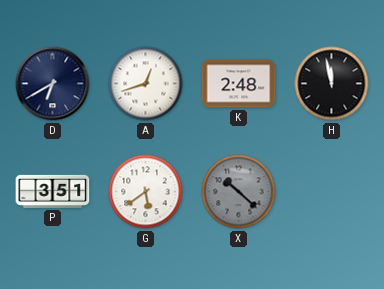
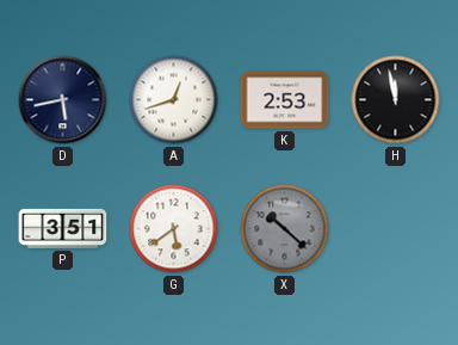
D: 6:40 -> 5:43
K: 2:48 -> 2:53
